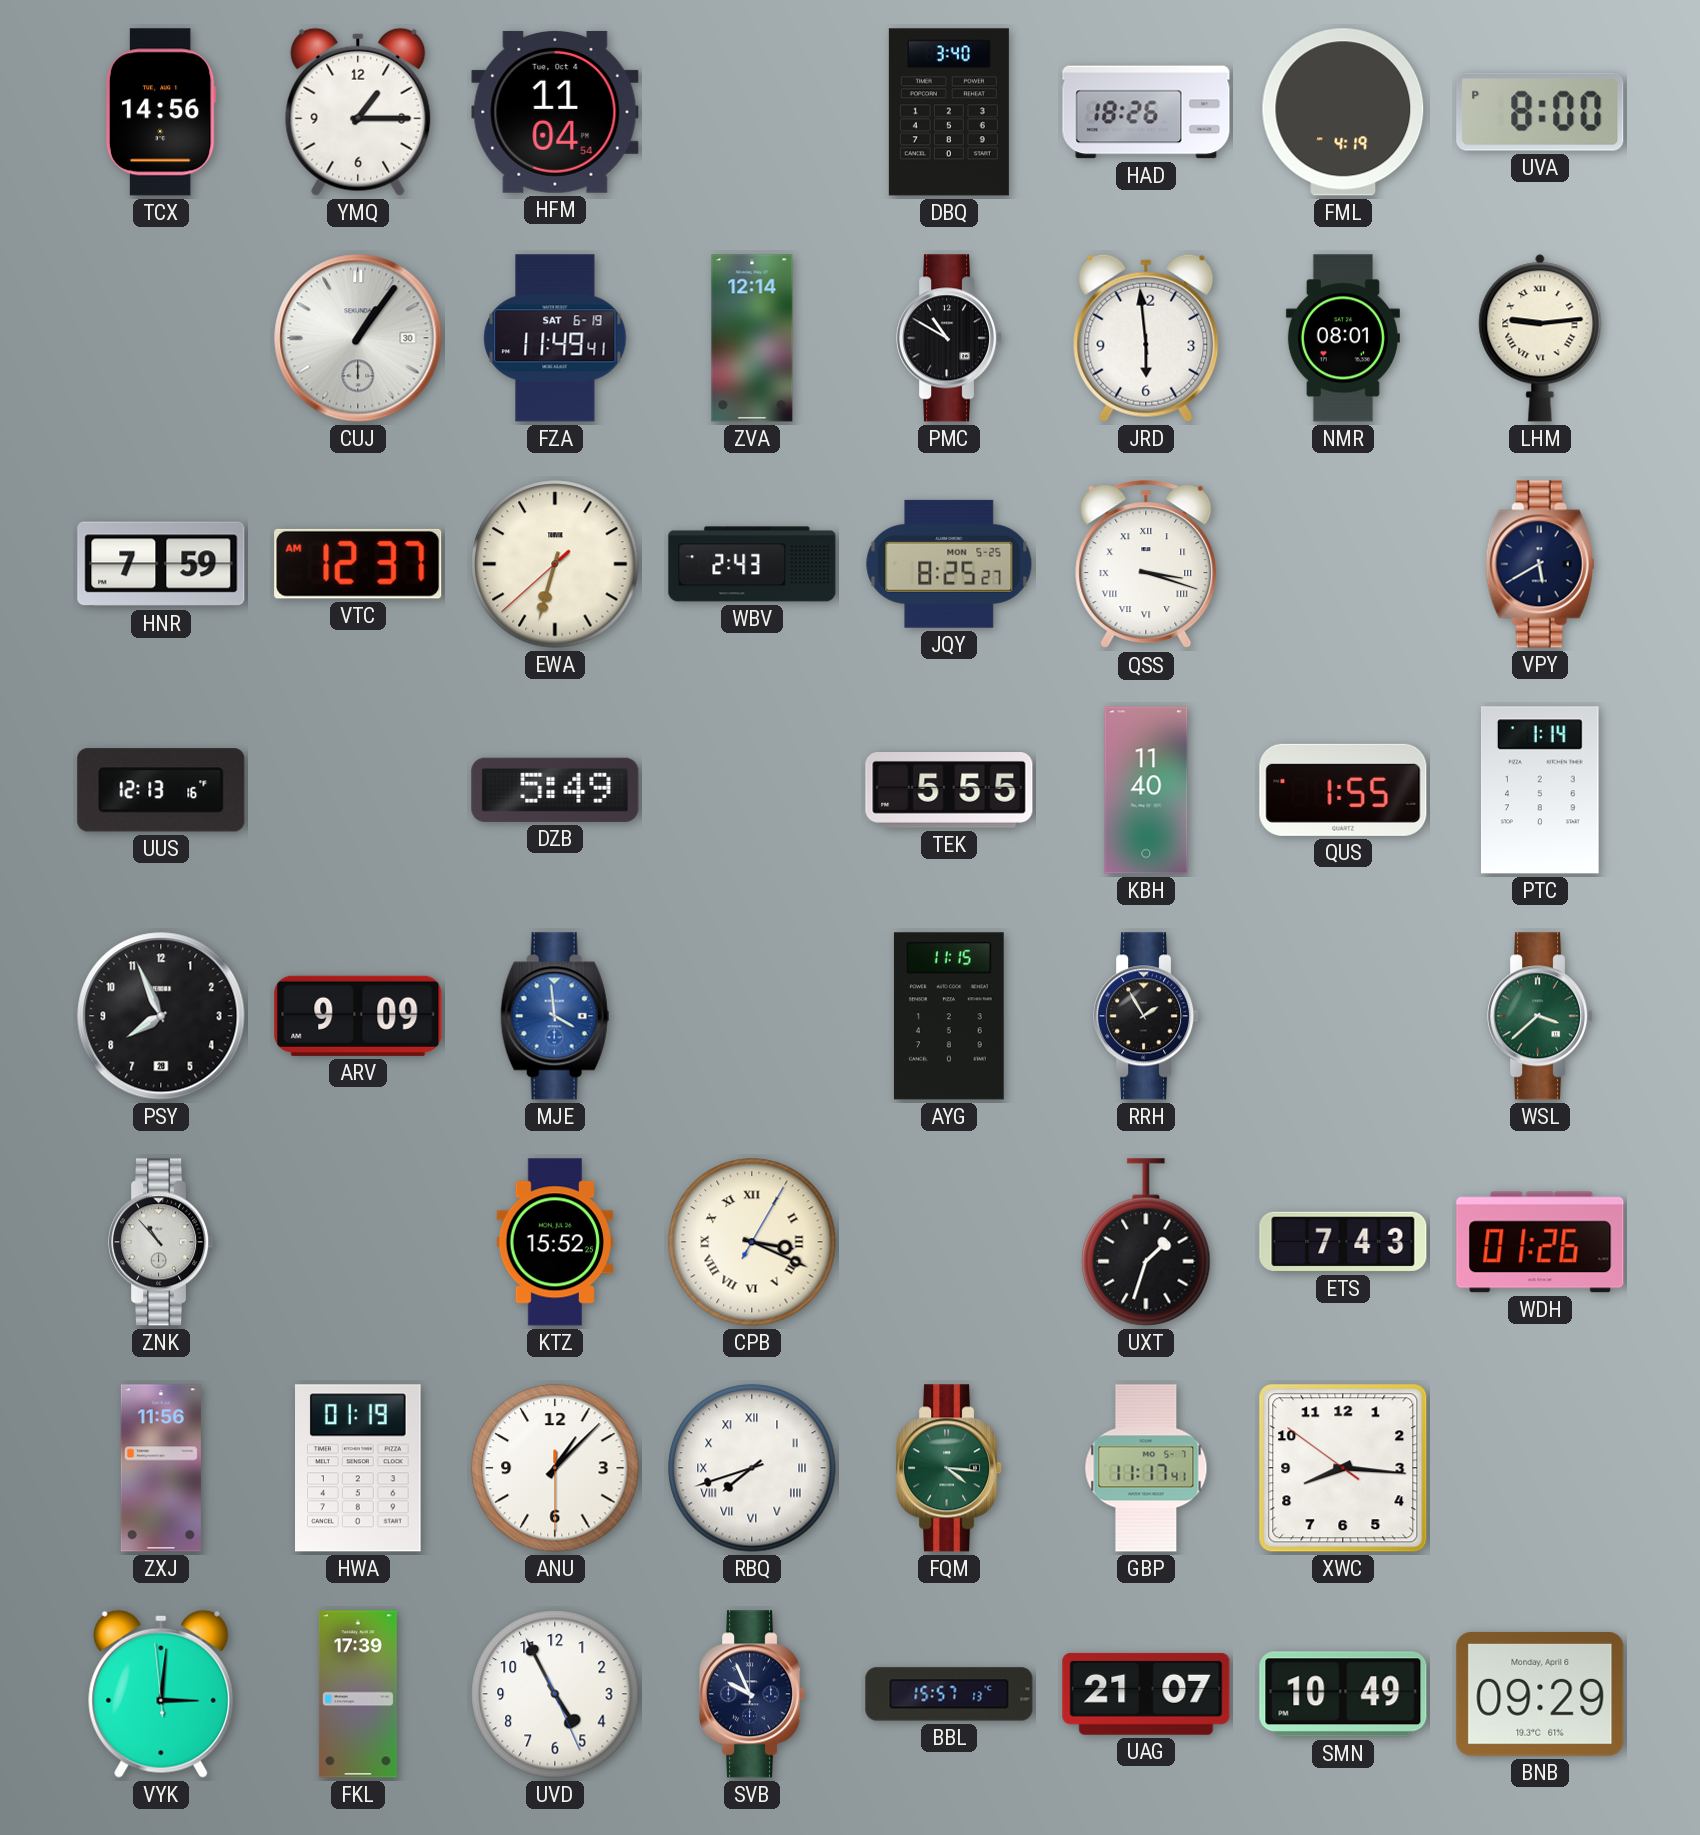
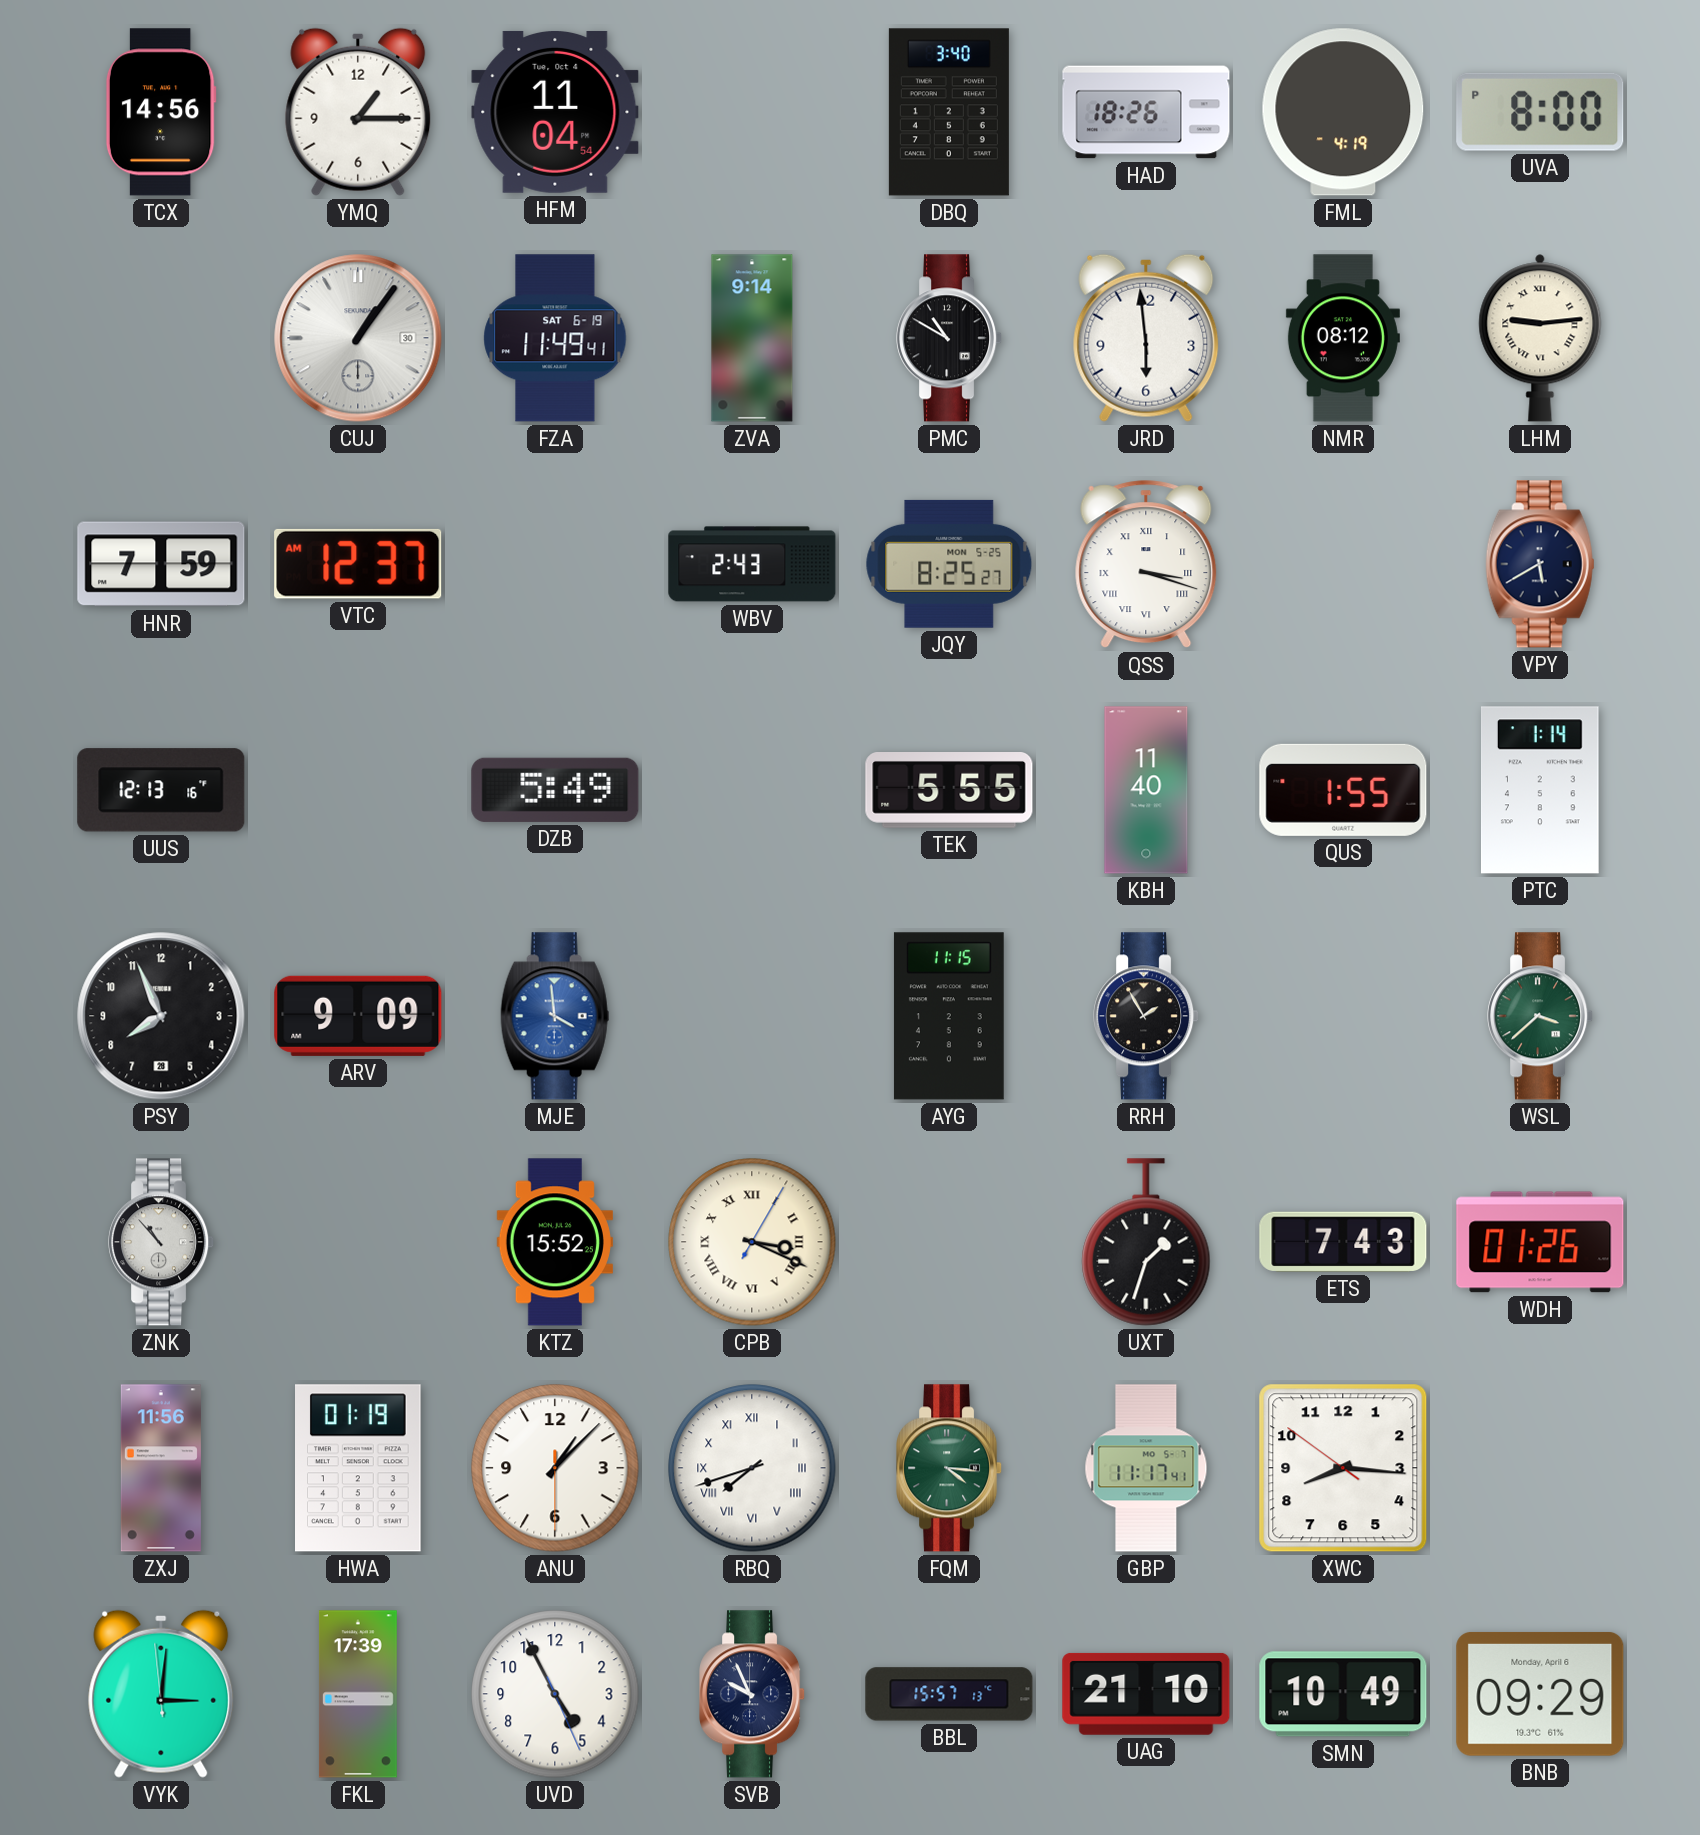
ZVA: 12:14 -> 9:14
NMR: 08:01 -> 08:12
EWA: 6:32 -> none
UAG: 21:07 -> 21:10
